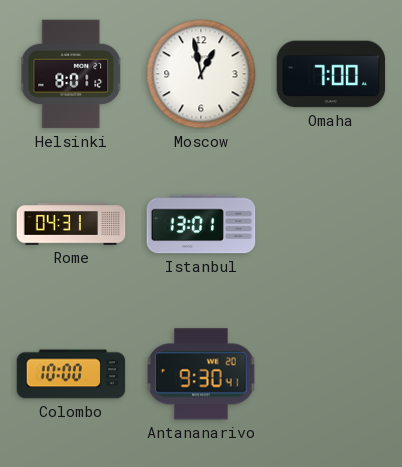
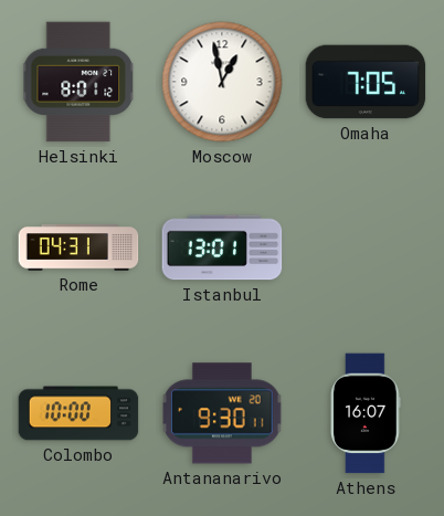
Omaha: 7:00 -> 7:05
Antananarivo: 9:30:41 -> 9:30:11
Athens: none -> 16:07
